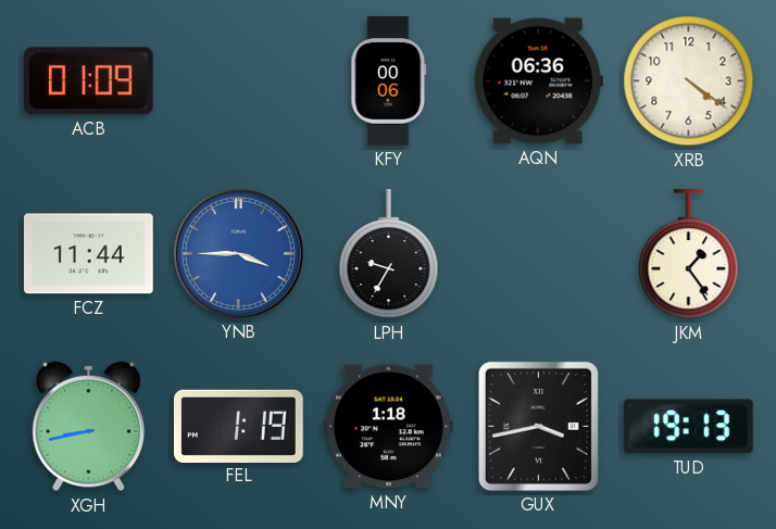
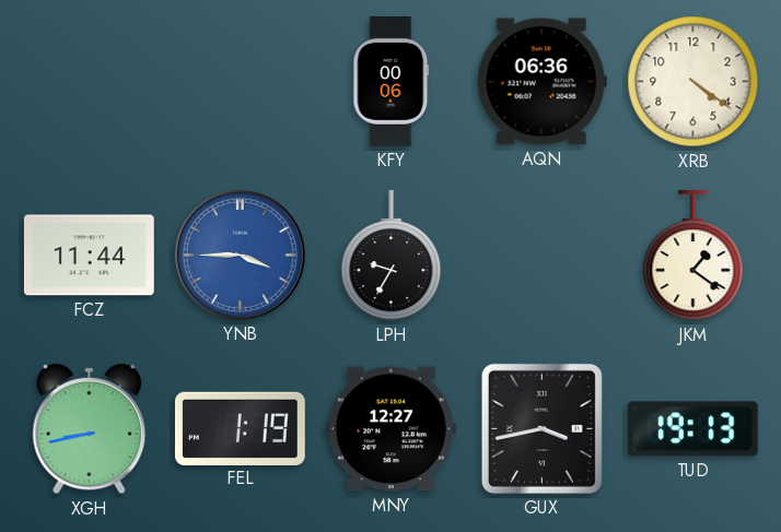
ACB: 01:09 -> none
JKM: 1:24 -> 1:21
MNY: 1:18 -> 12:27
